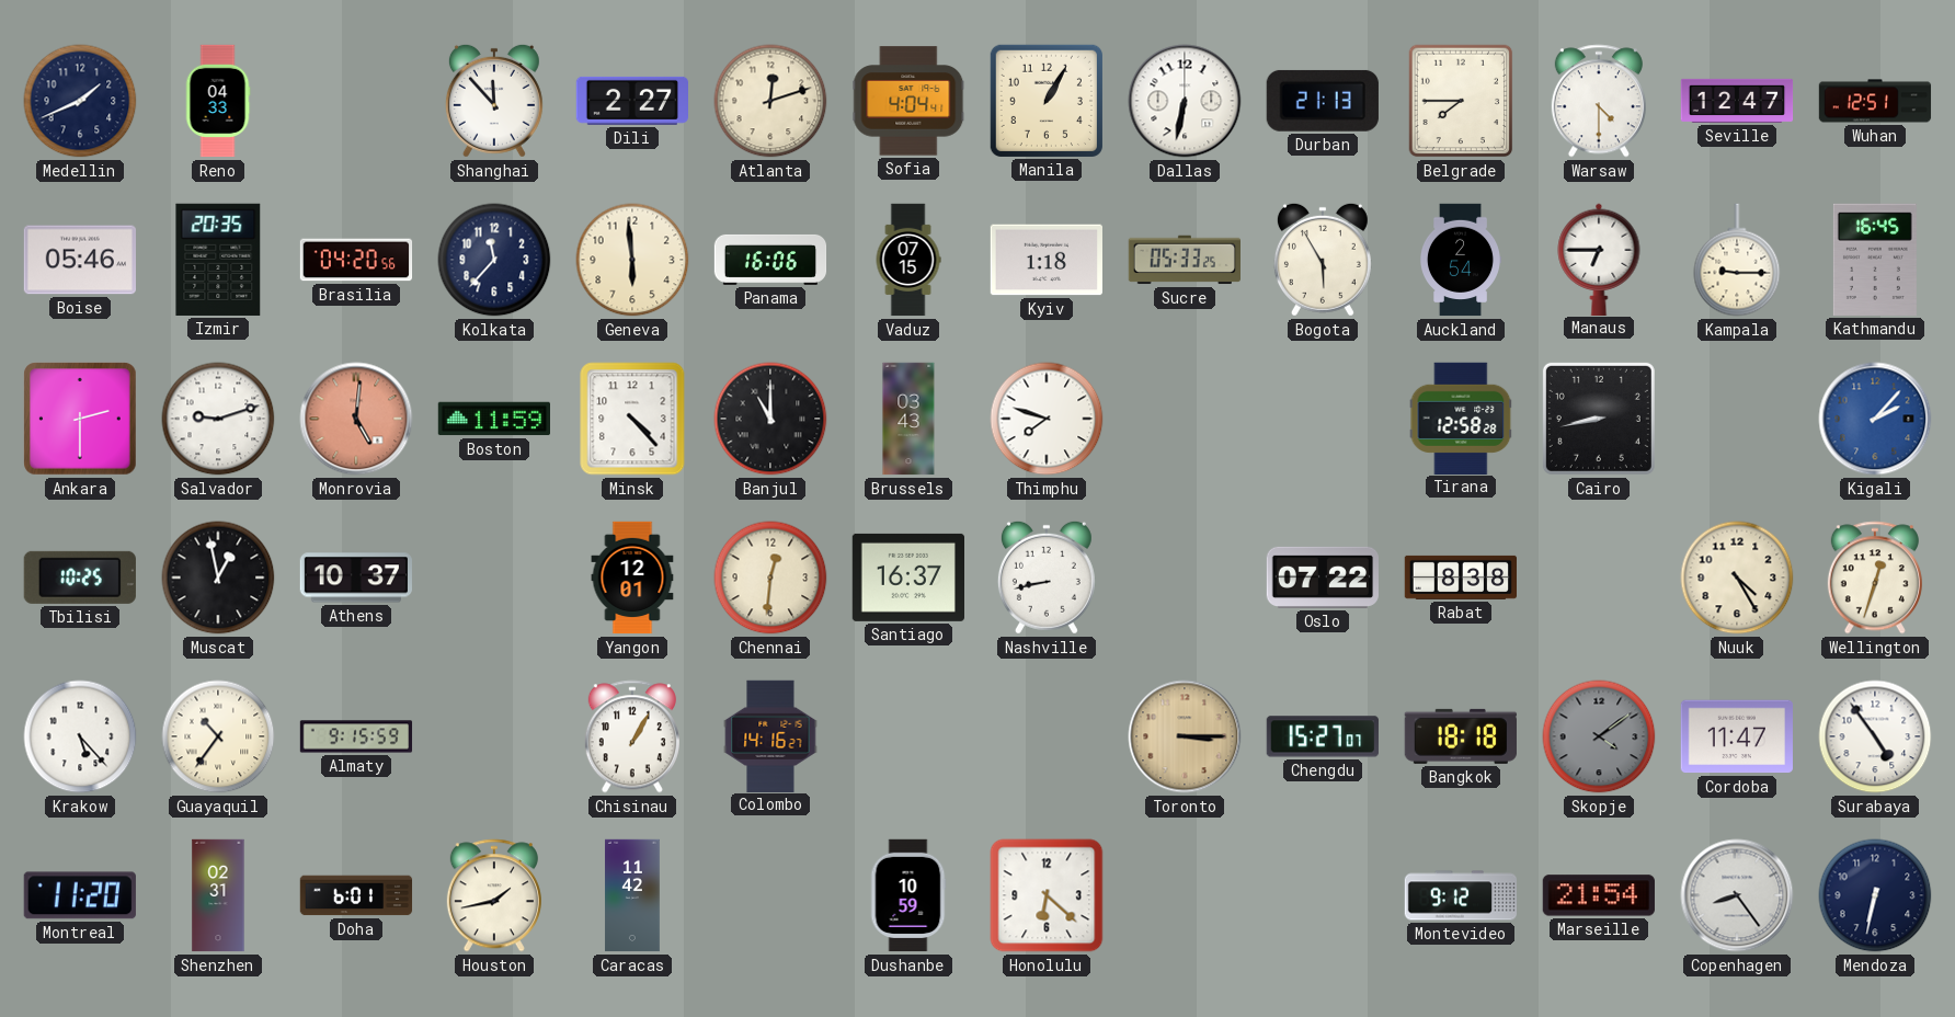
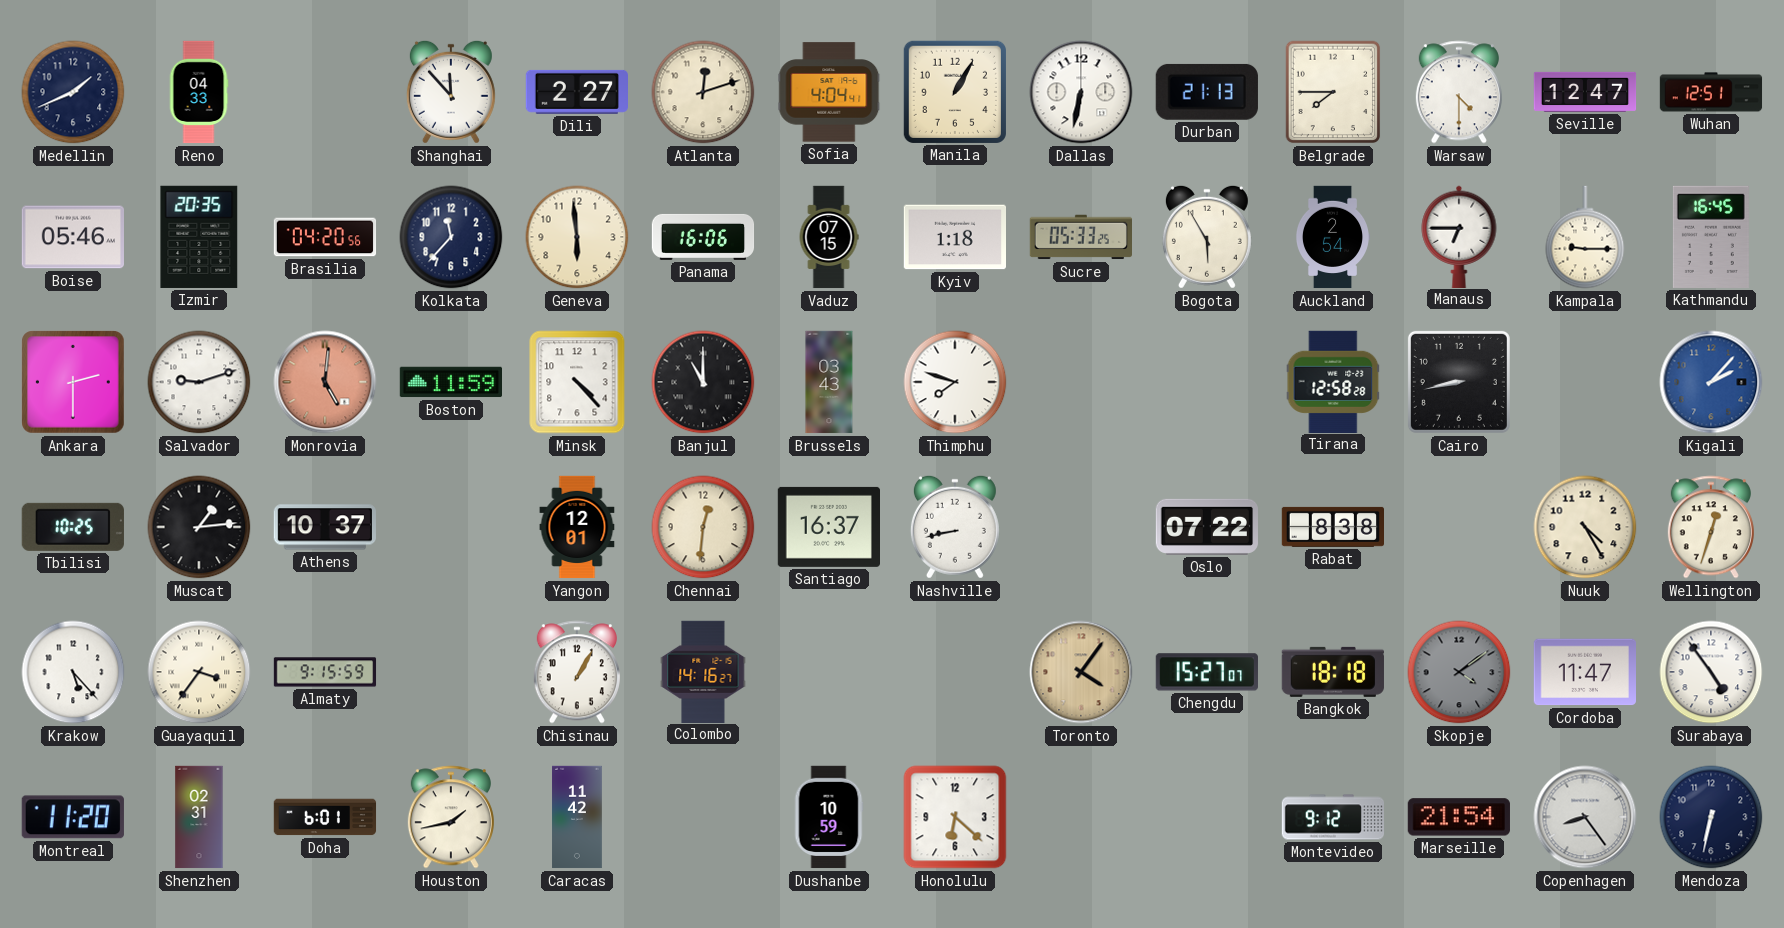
Muscat: 12:58 -> 1:14
Guayaquil: 10:36 -> 3:36
Toronto: 3:15 -> 4:06
